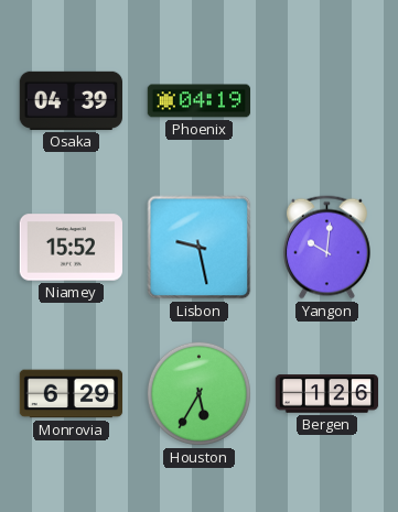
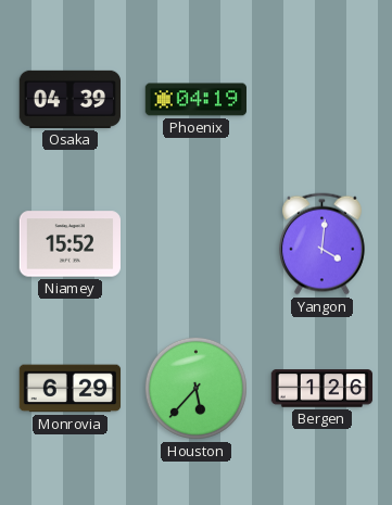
Lisbon: 9:28 -> none
Yangon: 10:01 -> 4:01
Houston: 5:35 -> 5:37
